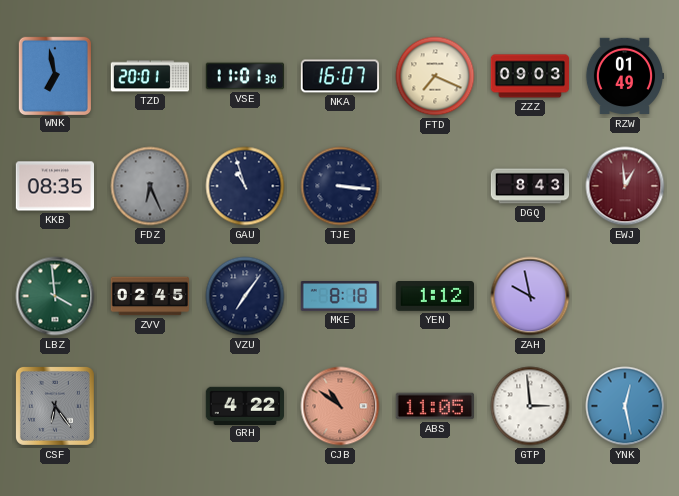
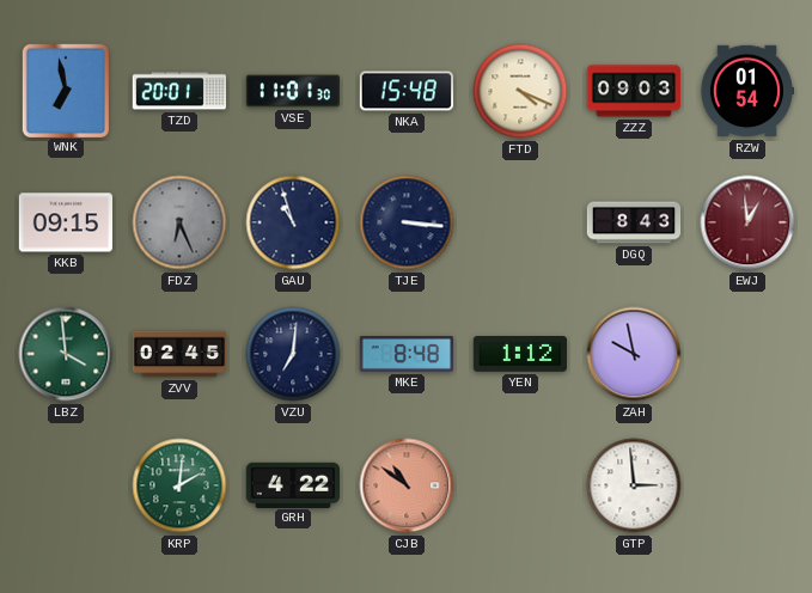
NKA: 16:07 -> 15:48
FTD: 7:19 -> 4:19
RZW: 01:49 -> 01:54
KKB: 08:35 -> 09:15
VZU: 7:06 -> 7:01
MKE: 8:18 -> 8:48
CSF: 6:24 -> none
KRP: none -> 2:01
ABS: 11:05 -> none
YNK: 12:28 -> none
